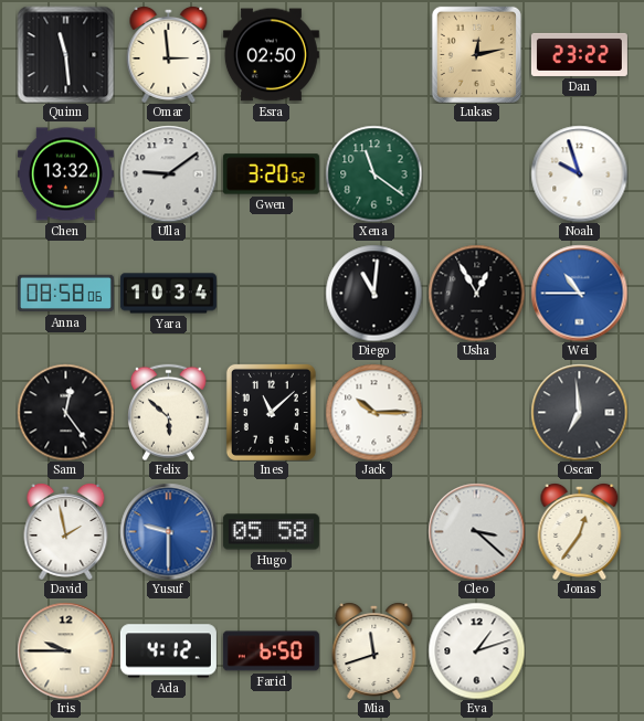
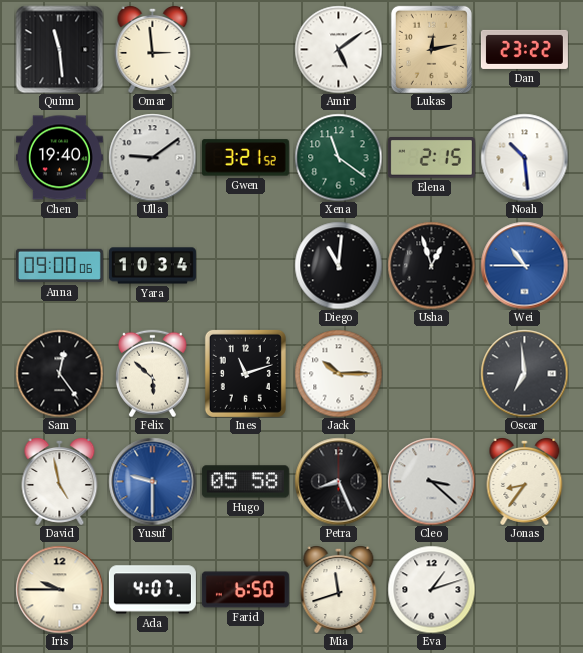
Esra: 02:50 -> none
Amir: none -> 5:09
Chen: 13:32 -> 19:40
Gwen: 3:20 -> 3:21
Elena: none -> 2:15
Noah: 9:57 -> 10:29
Anna: 08:58 -> 09:00
Usha: 12:55 -> 12:57
Ines: 11:08 -> 11:12
David: 1:58 -> 4:58
Petra: none -> 8:26
Jonas: 12:36 -> 8:36
Ada: 4:12 -> 4:07
